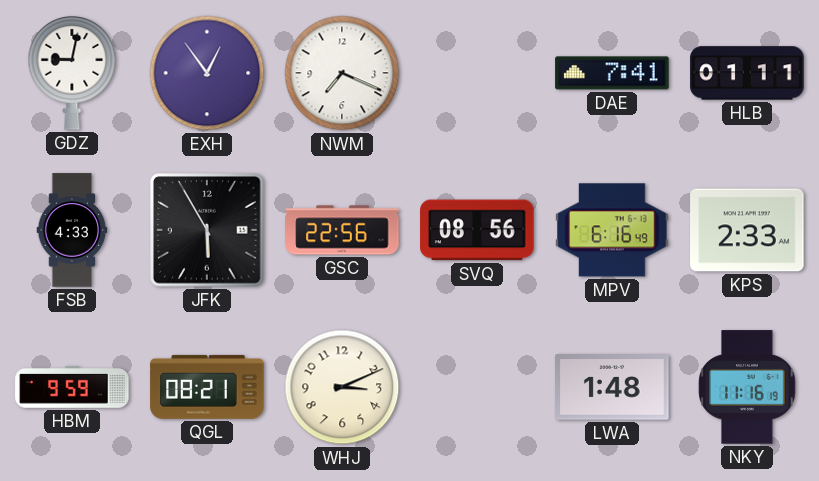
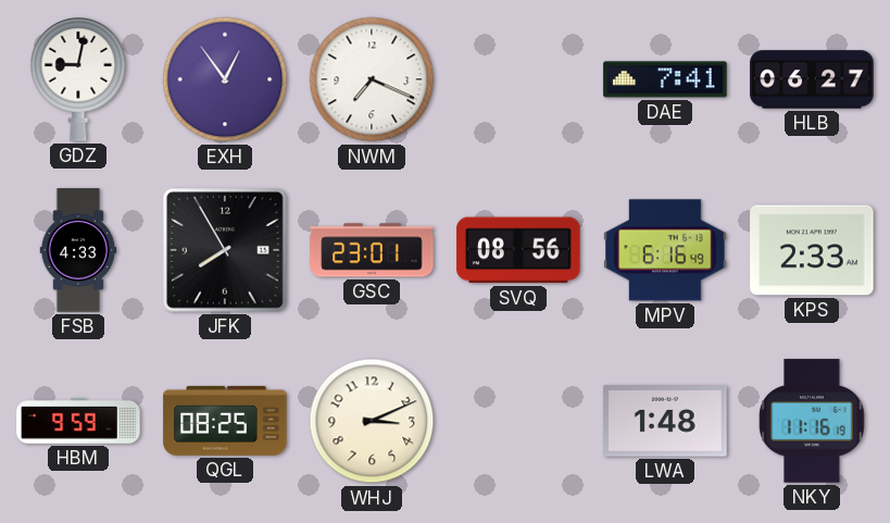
HLB: 01:11 -> 06:27
JFK: 5:55 -> 7:55
GSC: 22:56 -> 23:01
QGL: 08:21 -> 08:25
